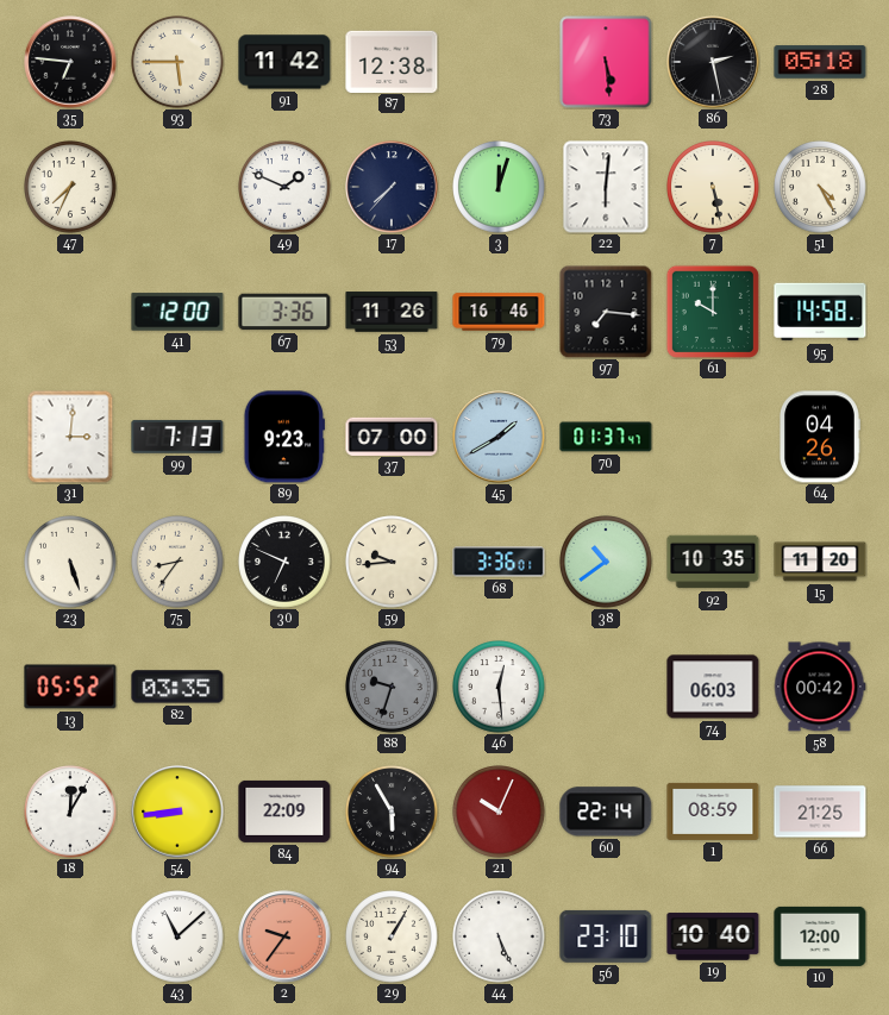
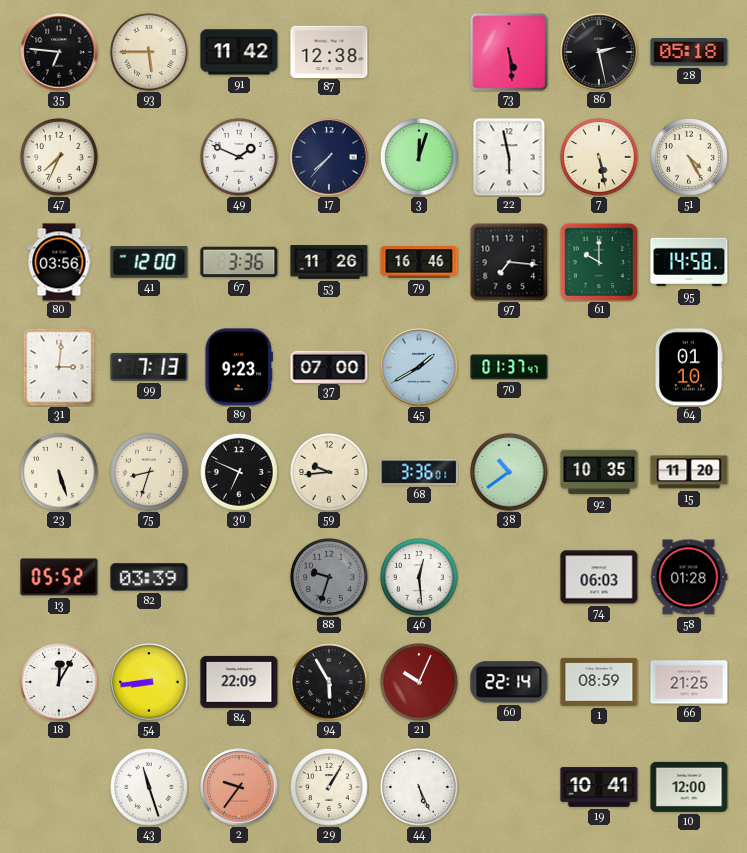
22: 6:01 -> 5:58
80: none -> 03:56
64: 04:26 -> 01:10
75: 8:36 -> 8:33
82: 03:35 -> 03:39
58: 00:42 -> 01:28
43: 11:08 -> 11:27
56: 23:10 -> none
19: 10:40 -> 10:41
